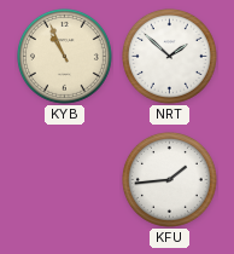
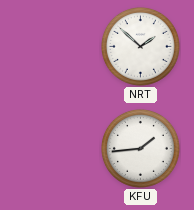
KYB: 10:56 -> none
